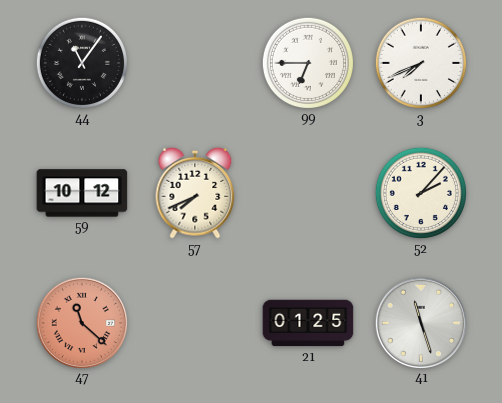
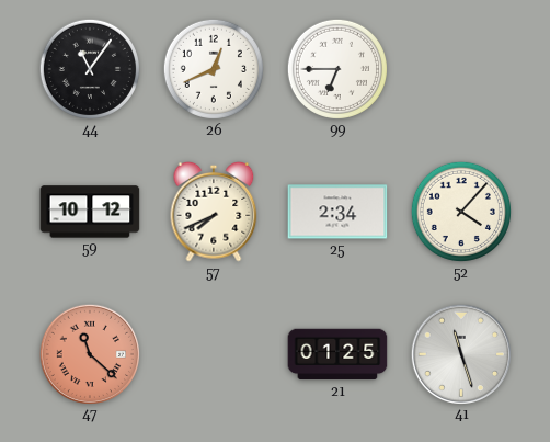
26: none -> 12:41
3: 7:41 -> none
25: none -> 2:34
52: 2:07 -> 4:07
